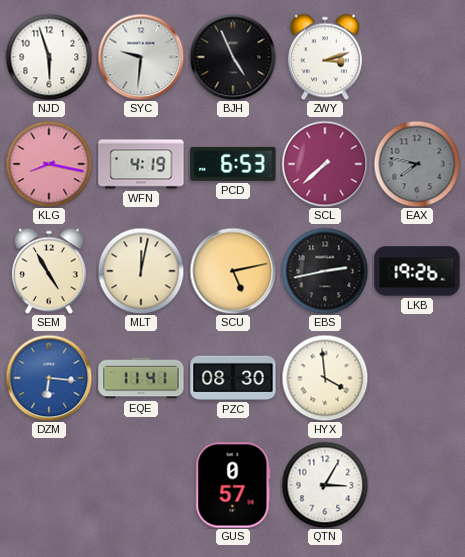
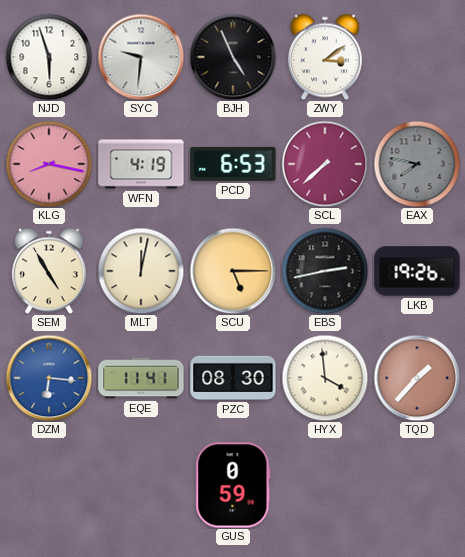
ZWY: 3:12 -> 3:09
SCU: 5:13 -> 5:15
TQD: none -> 1:37
GUS: 0:57 -> 0:59
QTN: 3:05 -> none
